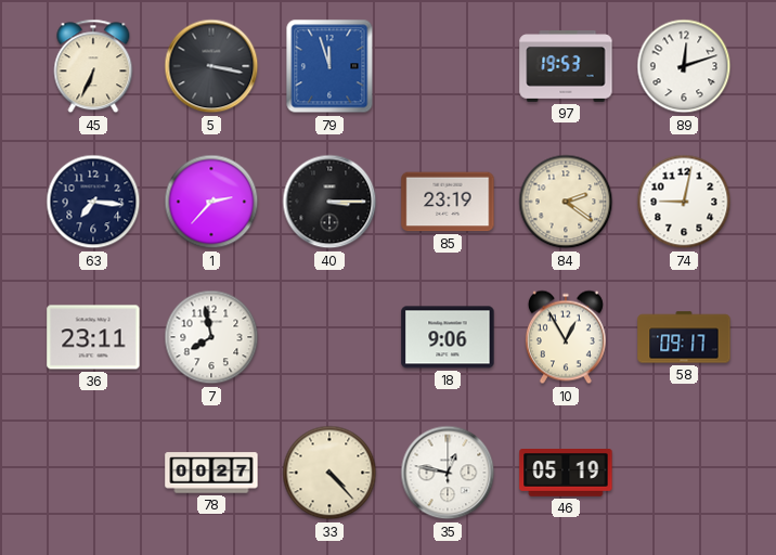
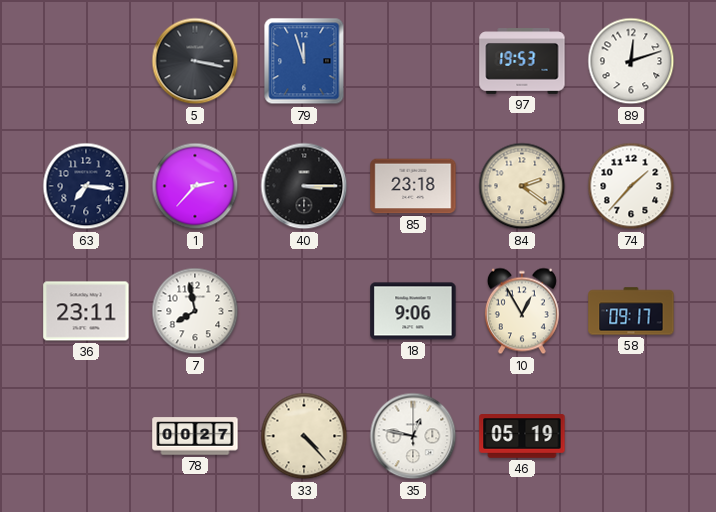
45: 6:34 -> none
85: 23:19 -> 23:18
74: 9:02 -> 1:37
